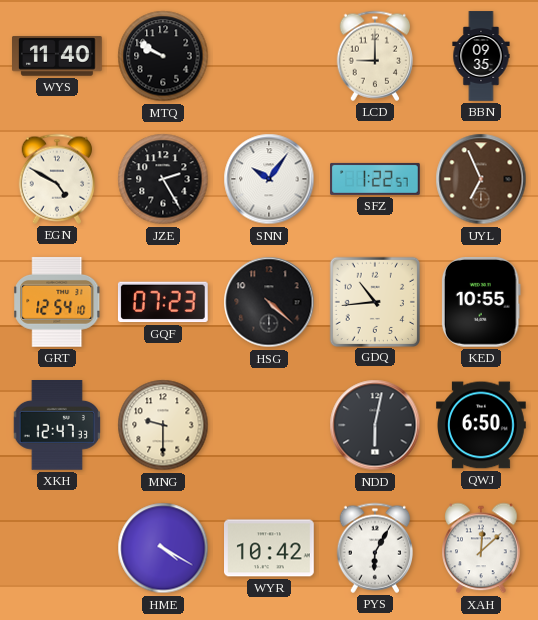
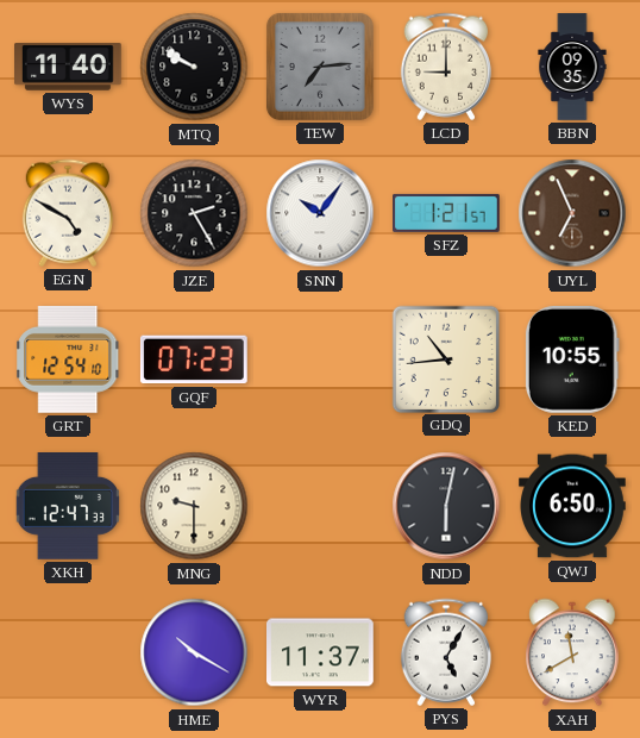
TEW: none -> 7:14
SFZ: 1:22 -> 1:21
HSG: 4:22 -> none
HME: 4:20 -> 10:20
WYR: 10:42 -> 11:37
PYS: 6:05 -> 5:05
XAH: 12:08 -> 11:40
